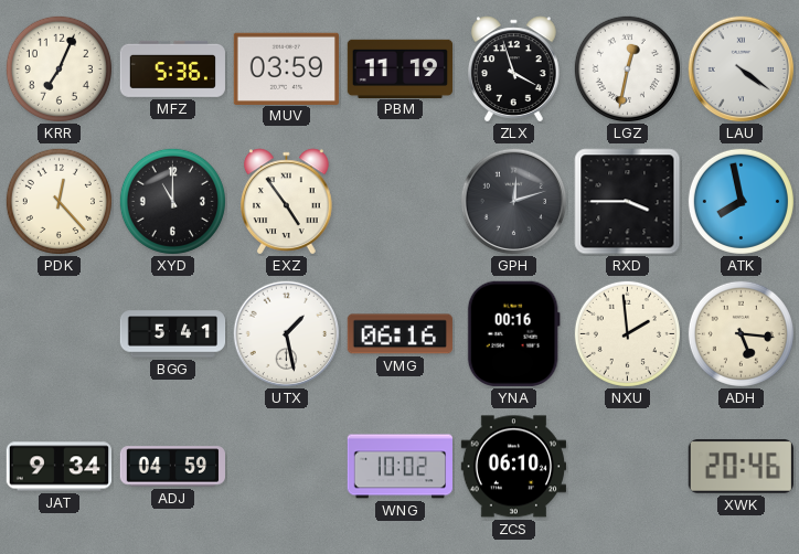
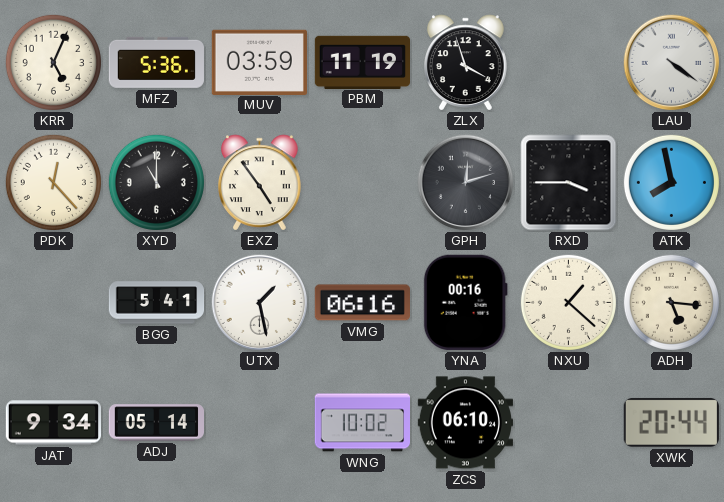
KRR: 7:04 -> 5:04
LGZ: 12:32 -> none
NXU: 1:59 -> 1:22
ADJ: 04:59 -> 05:14
XWK: 20:46 -> 20:44
